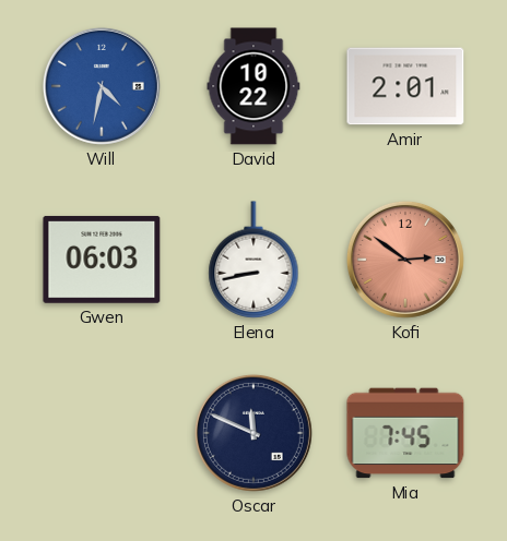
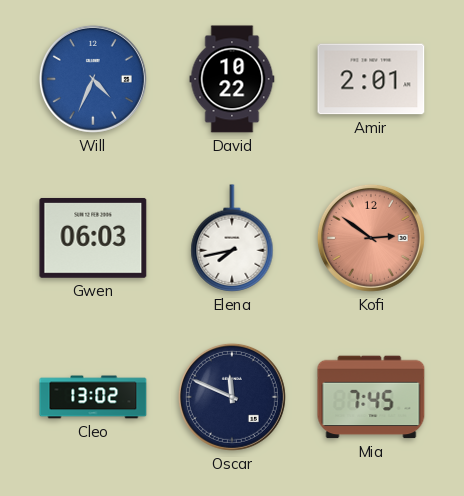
Will: 4:32 -> 4:34
Elena: 8:43 -> 7:43
Cleo: none -> 13:02
